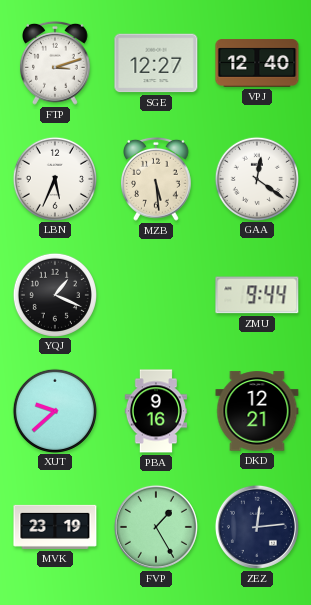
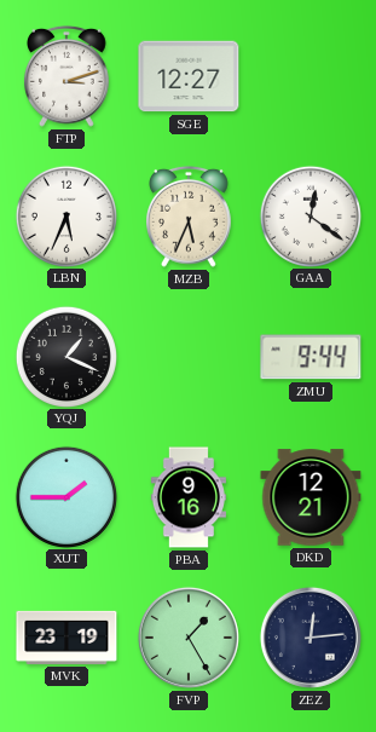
VPJ: 12:40 -> none
MZB: 5:29 -> 5:34
XUT: 9:38 -> 1:45
